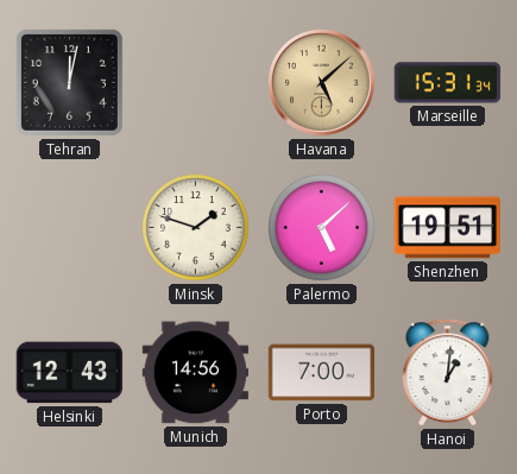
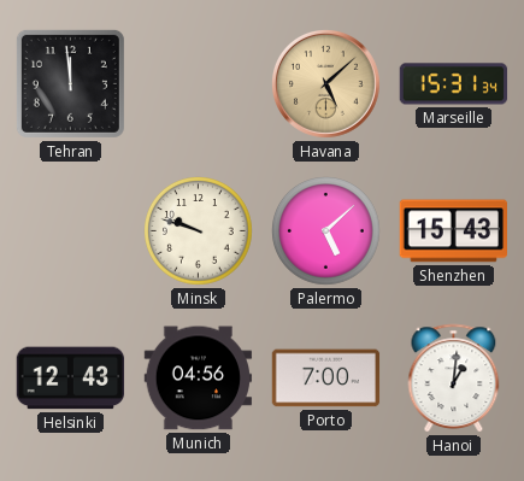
Tehran: 12:02 -> 11:59
Minsk: 1:48 -> 9:48
Shenzhen: 19:51 -> 15:43
Munich: 14:56 -> 04:56
